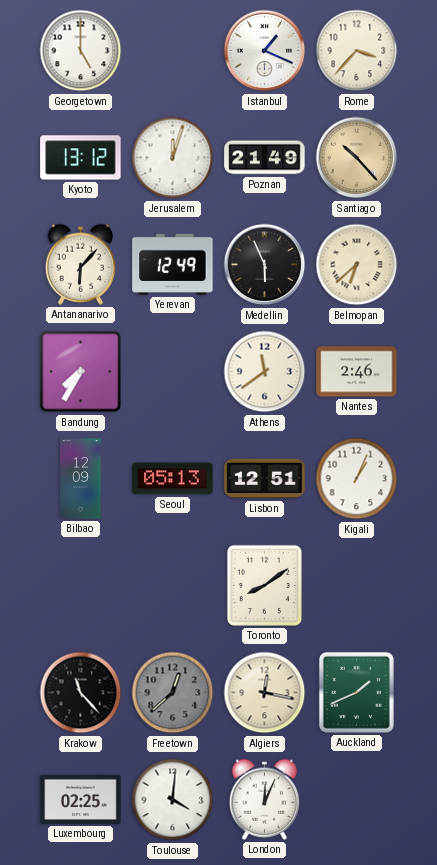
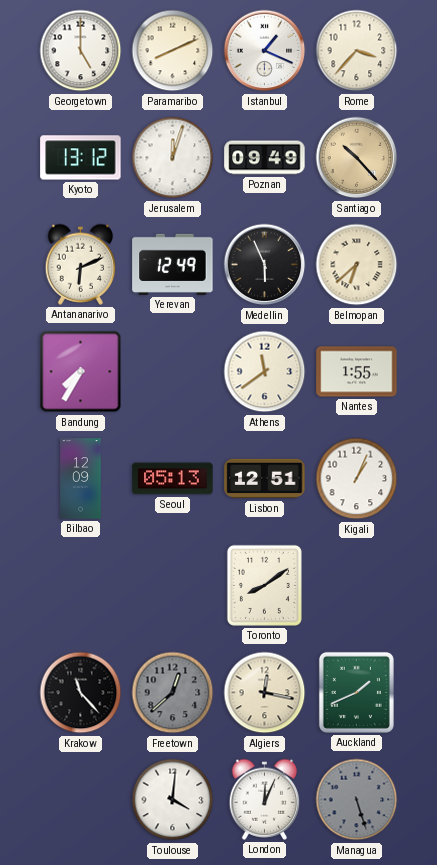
Paramaribo: none -> 8:11
Poznan: 21:49 -> 09:49
Antananarivo: 6:07 -> 6:11
Nantes: 2:46 -> 1:55
Luxembourg: 02:25 -> none
Managua: none -> 5:27
